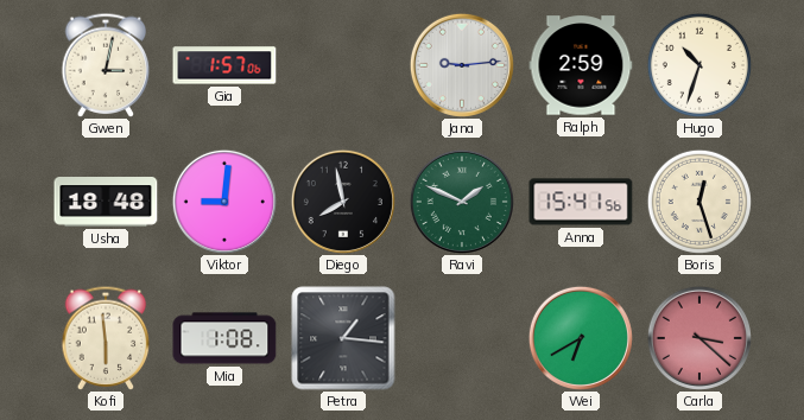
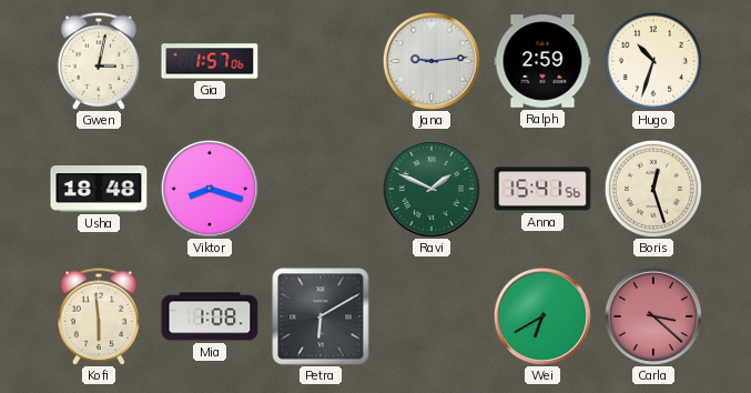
Viktor: 9:01 -> 8:18
Diego: 7:58 -> none
Petra: 1:16 -> 6:10
